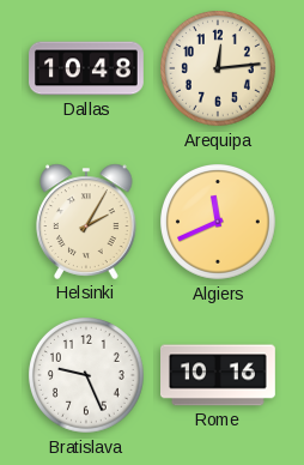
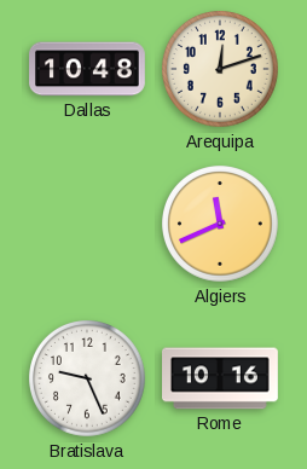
Arequipa: 12:14 -> 12:12
Helsinki: 2:05 -> none
